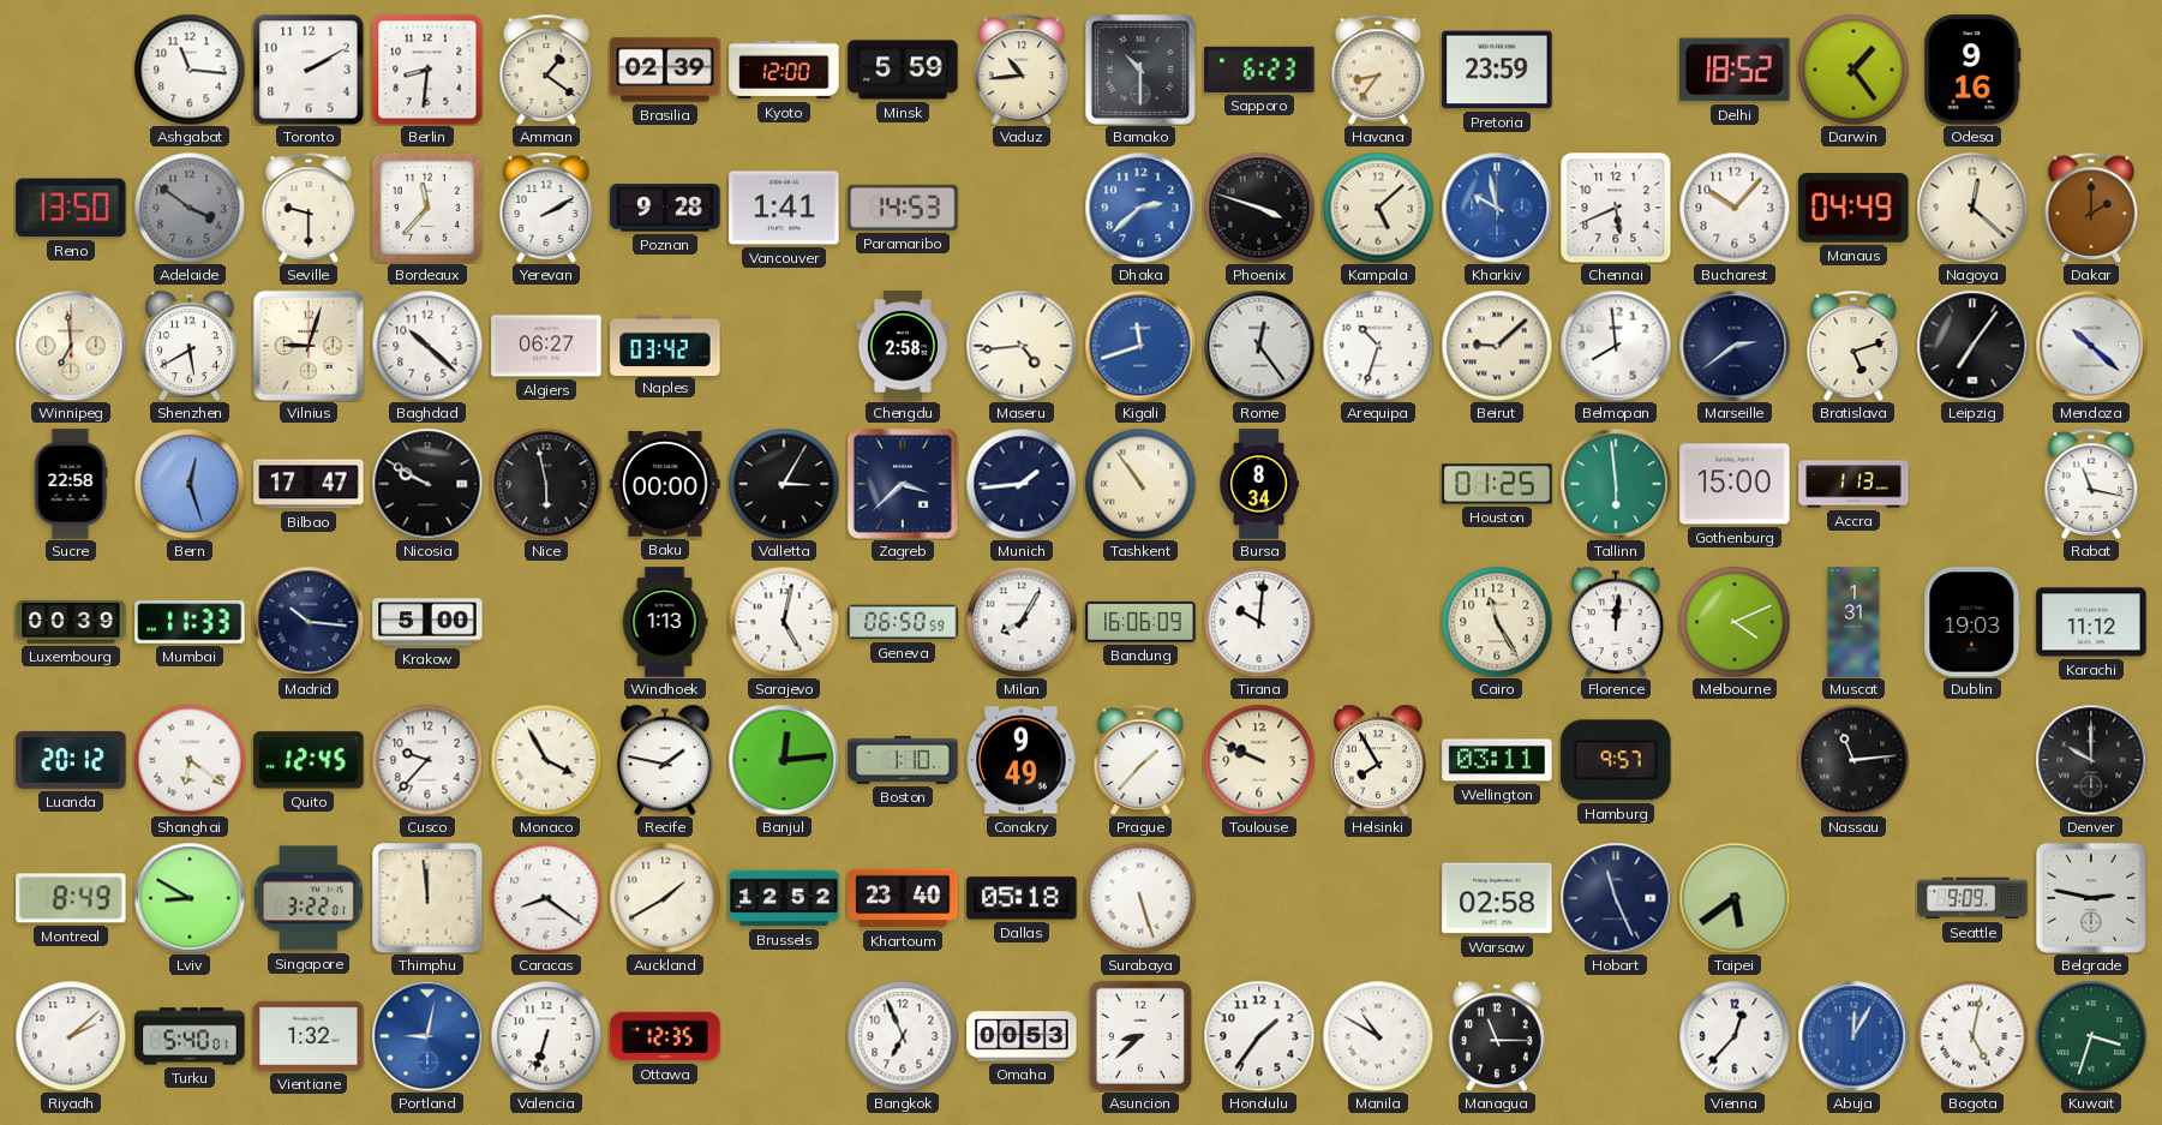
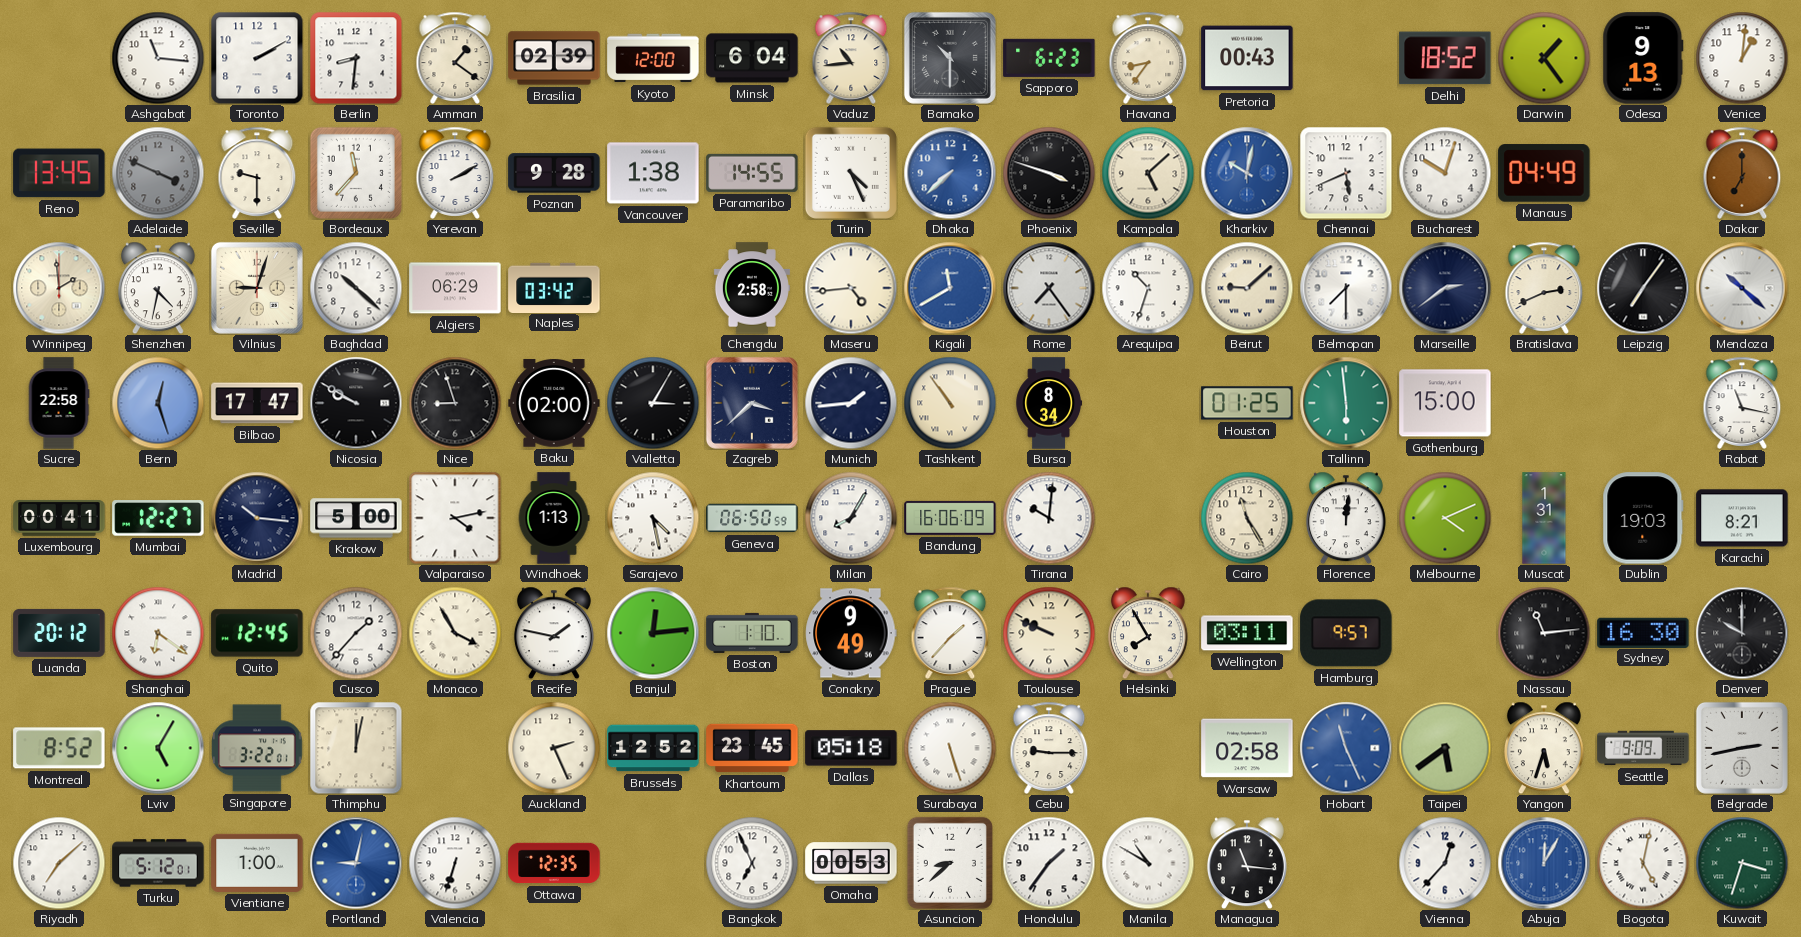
Minsk: 5:59 -> 6:04
Pretoria: 23:59 -> 00:43
Odesa: 9:16 -> 9:13
Venice: none -> 1:01
Reno: 13:50 -> 13:45
Adelaide: 3:51 -> 3:49
Vancouver: 1:41 -> 1:38
Paramaribo: 14:53 -> 14:55
Turin: none -> 4:26
Dhaka: 2:38 -> 7:38
Kharkiv: 9:58 -> 10:02
Bucharest: 10:07 -> 10:03
Nagoya: 12:22 -> none
Dakar: 2:00 -> 7:00
Winnipeg: 6:59 -> 1:59
Shenzhen: 5:40 -> 4:32
Algiers: 06:27 -> 06:29
Kigali: 11:42 -> 11:40
Rome: 12:24 -> 7:24
Belmopan: 7:59 -> 7:30
Bratislava: 5:12 -> 2:41
Nice: 5:58 -> 8:57
Baku: 00:00 -> 02:00
Accra: 1:13 -> none
Luxembourg: 00:39 -> 00:41
Mumbai: 11:33 -> 12:27
Valparaiso: none -> 4:13
Sarajevo: 5:02 -> 4:28
Karachi: 11:12 -> 8:21
Cusco: 9:37 -> 1:37
Sydney: none -> 16:30
Montreal: 8:49 -> 8:52
Lviv: 8:50 -> 5:05
Thimphu: 11:59 -> 12:02
Caracas: 8:21 -> none
Auckland: 1:40 -> 2:26
Khartoum: 23:40 -> 23:45
Cebu: none -> 9:15
Hobart dial: navy -> blue
Yangon: none -> 5:33
Belgrade: 2:47 -> 2:43
Riyadh: 2:08 -> 7:08
Turku: 5:40 -> 5:12
Vientiane: 1:32 -> 1:00
Managua: 11:15 -> 11:16
